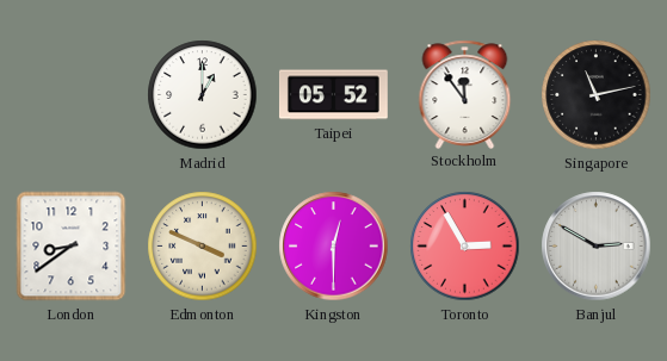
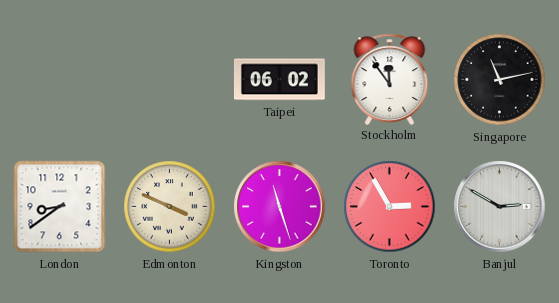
Madrid: 1:00 -> none
Taipei: 05:52 -> 06:02
Kingston: 12:30 -> 11:27
